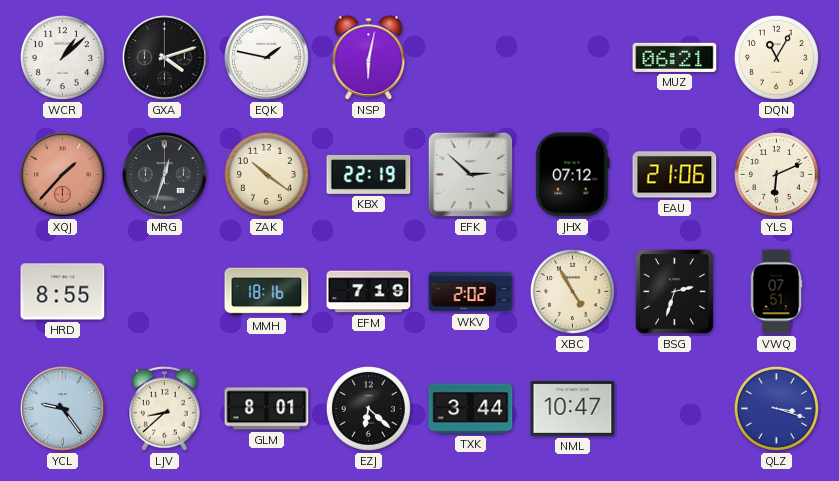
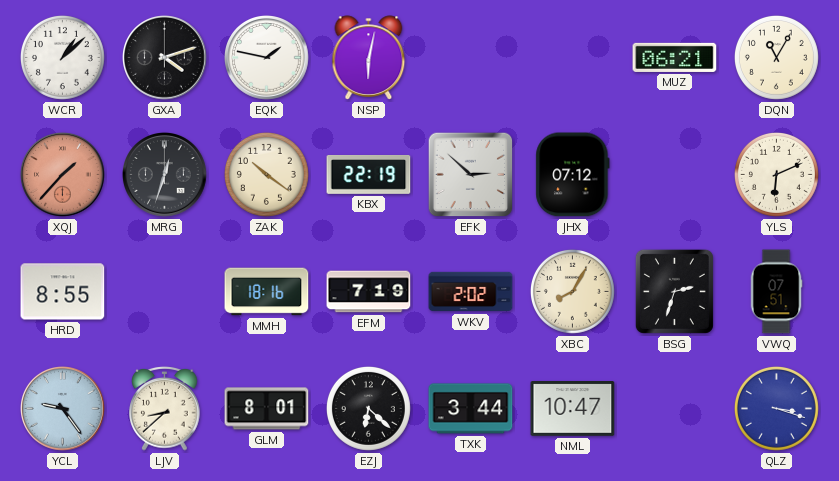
EAU: 21:06 -> none
XBC: 4:55 -> 8:05
